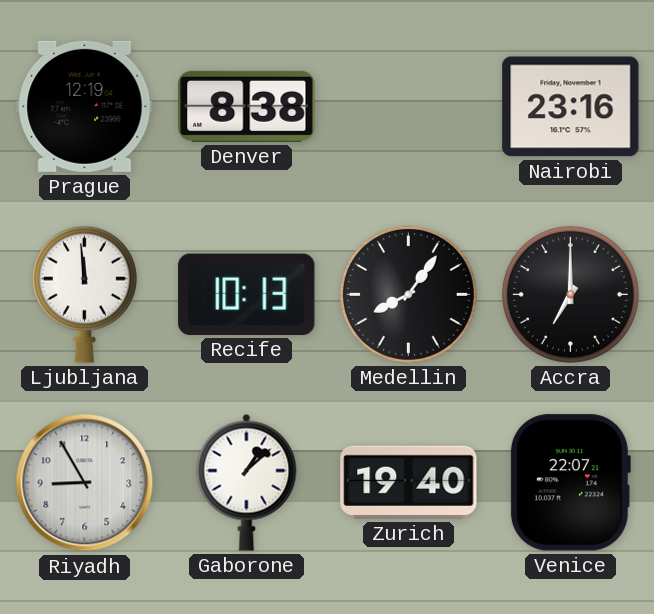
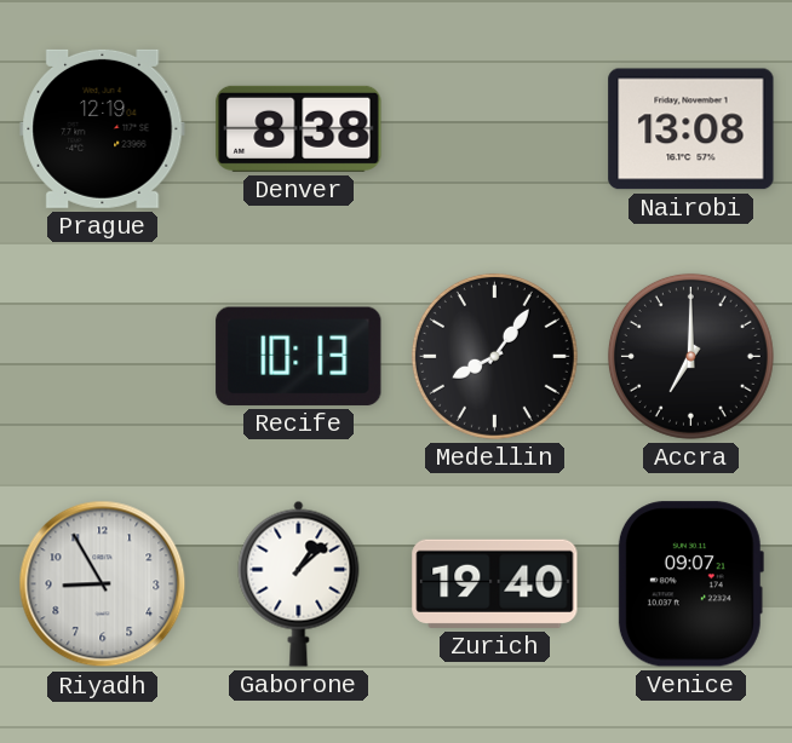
Nairobi: 23:16 -> 13:08
Ljubljana: 11:59 -> none
Venice: 22:07 -> 09:07
